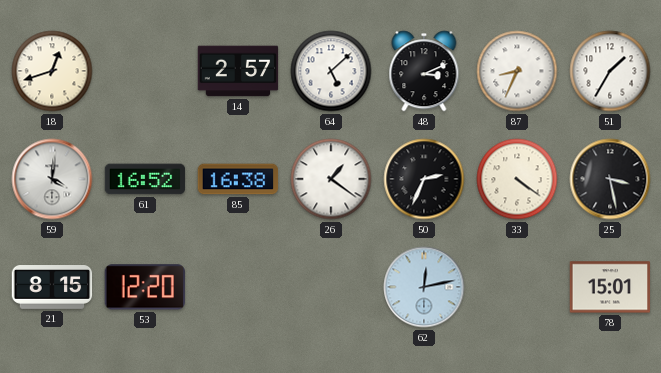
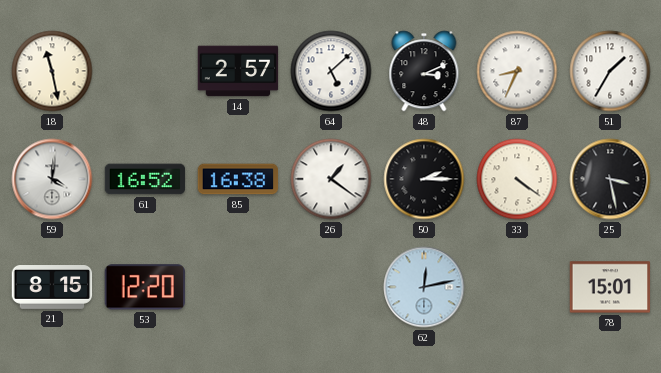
18: 12:42 -> 11:28
50: 2:34 -> 2:15
